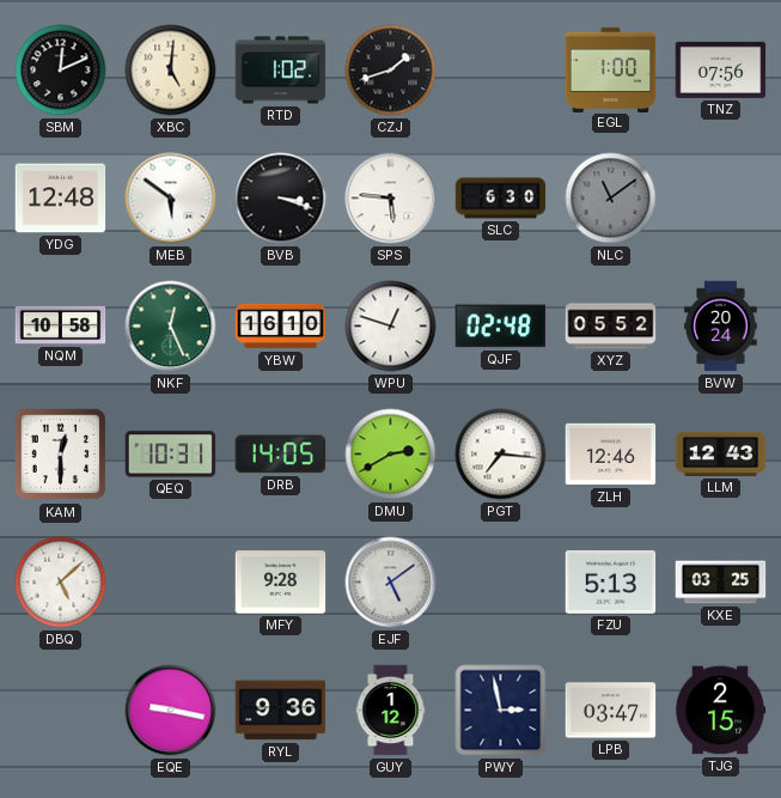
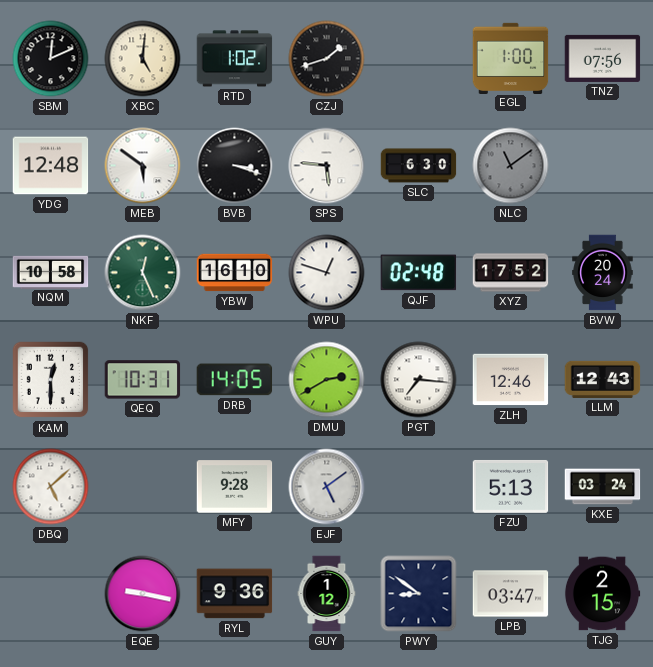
XYZ: 05:52 -> 17:52
KXE: 03:25 -> 03:24
PWY: 2:58 -> 8:51
